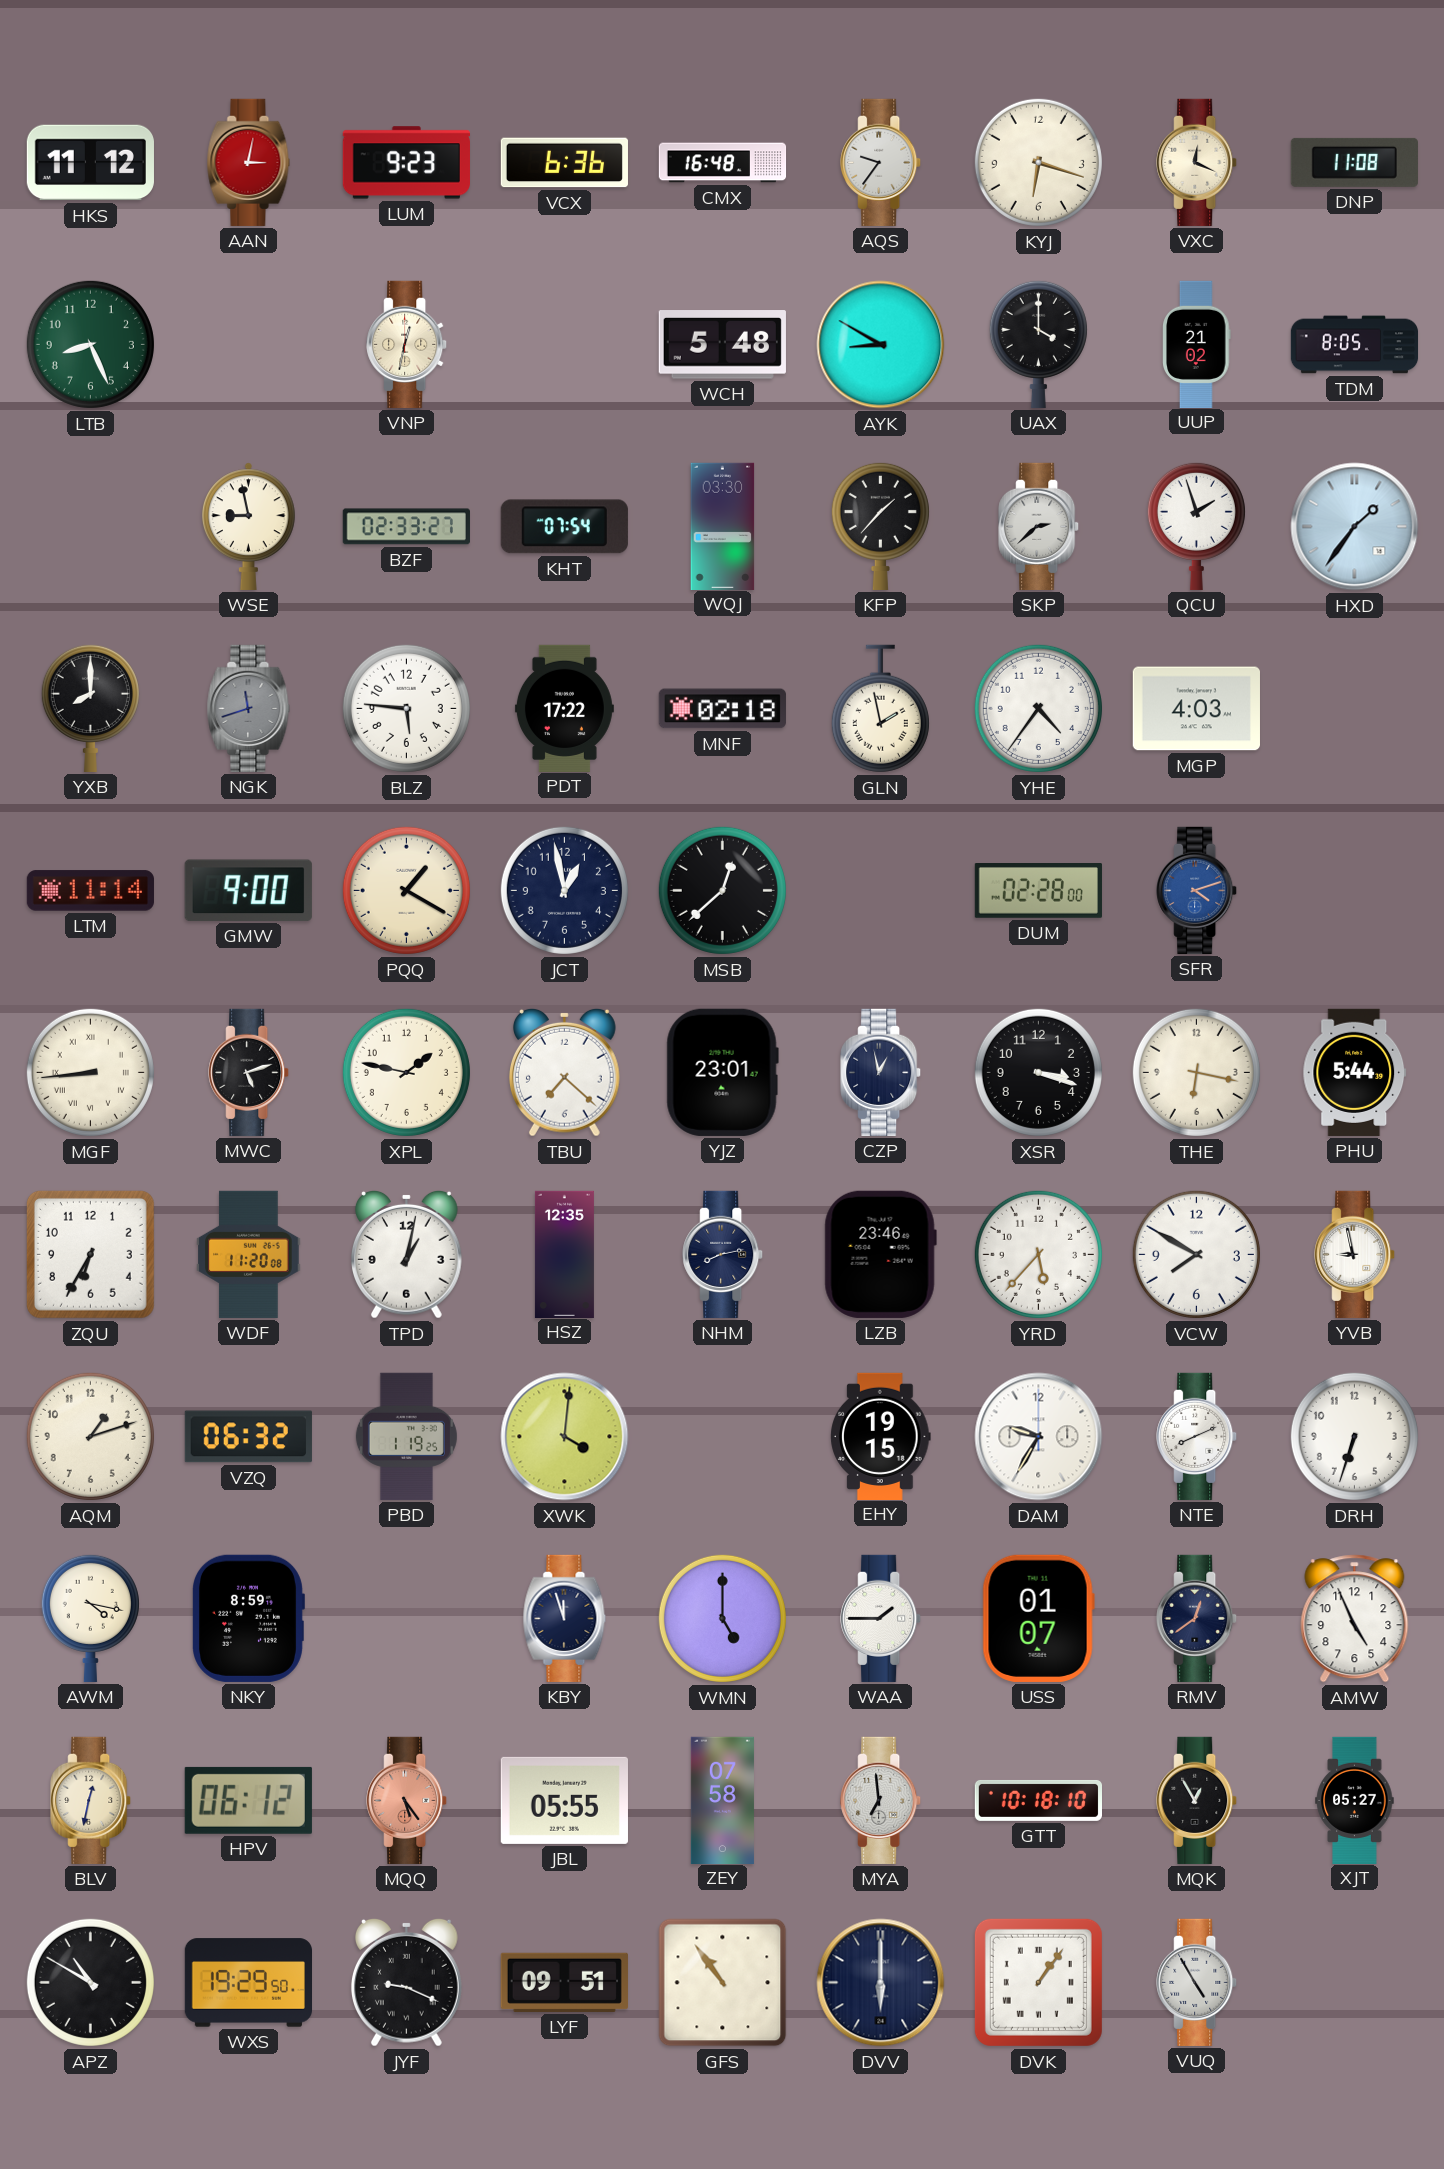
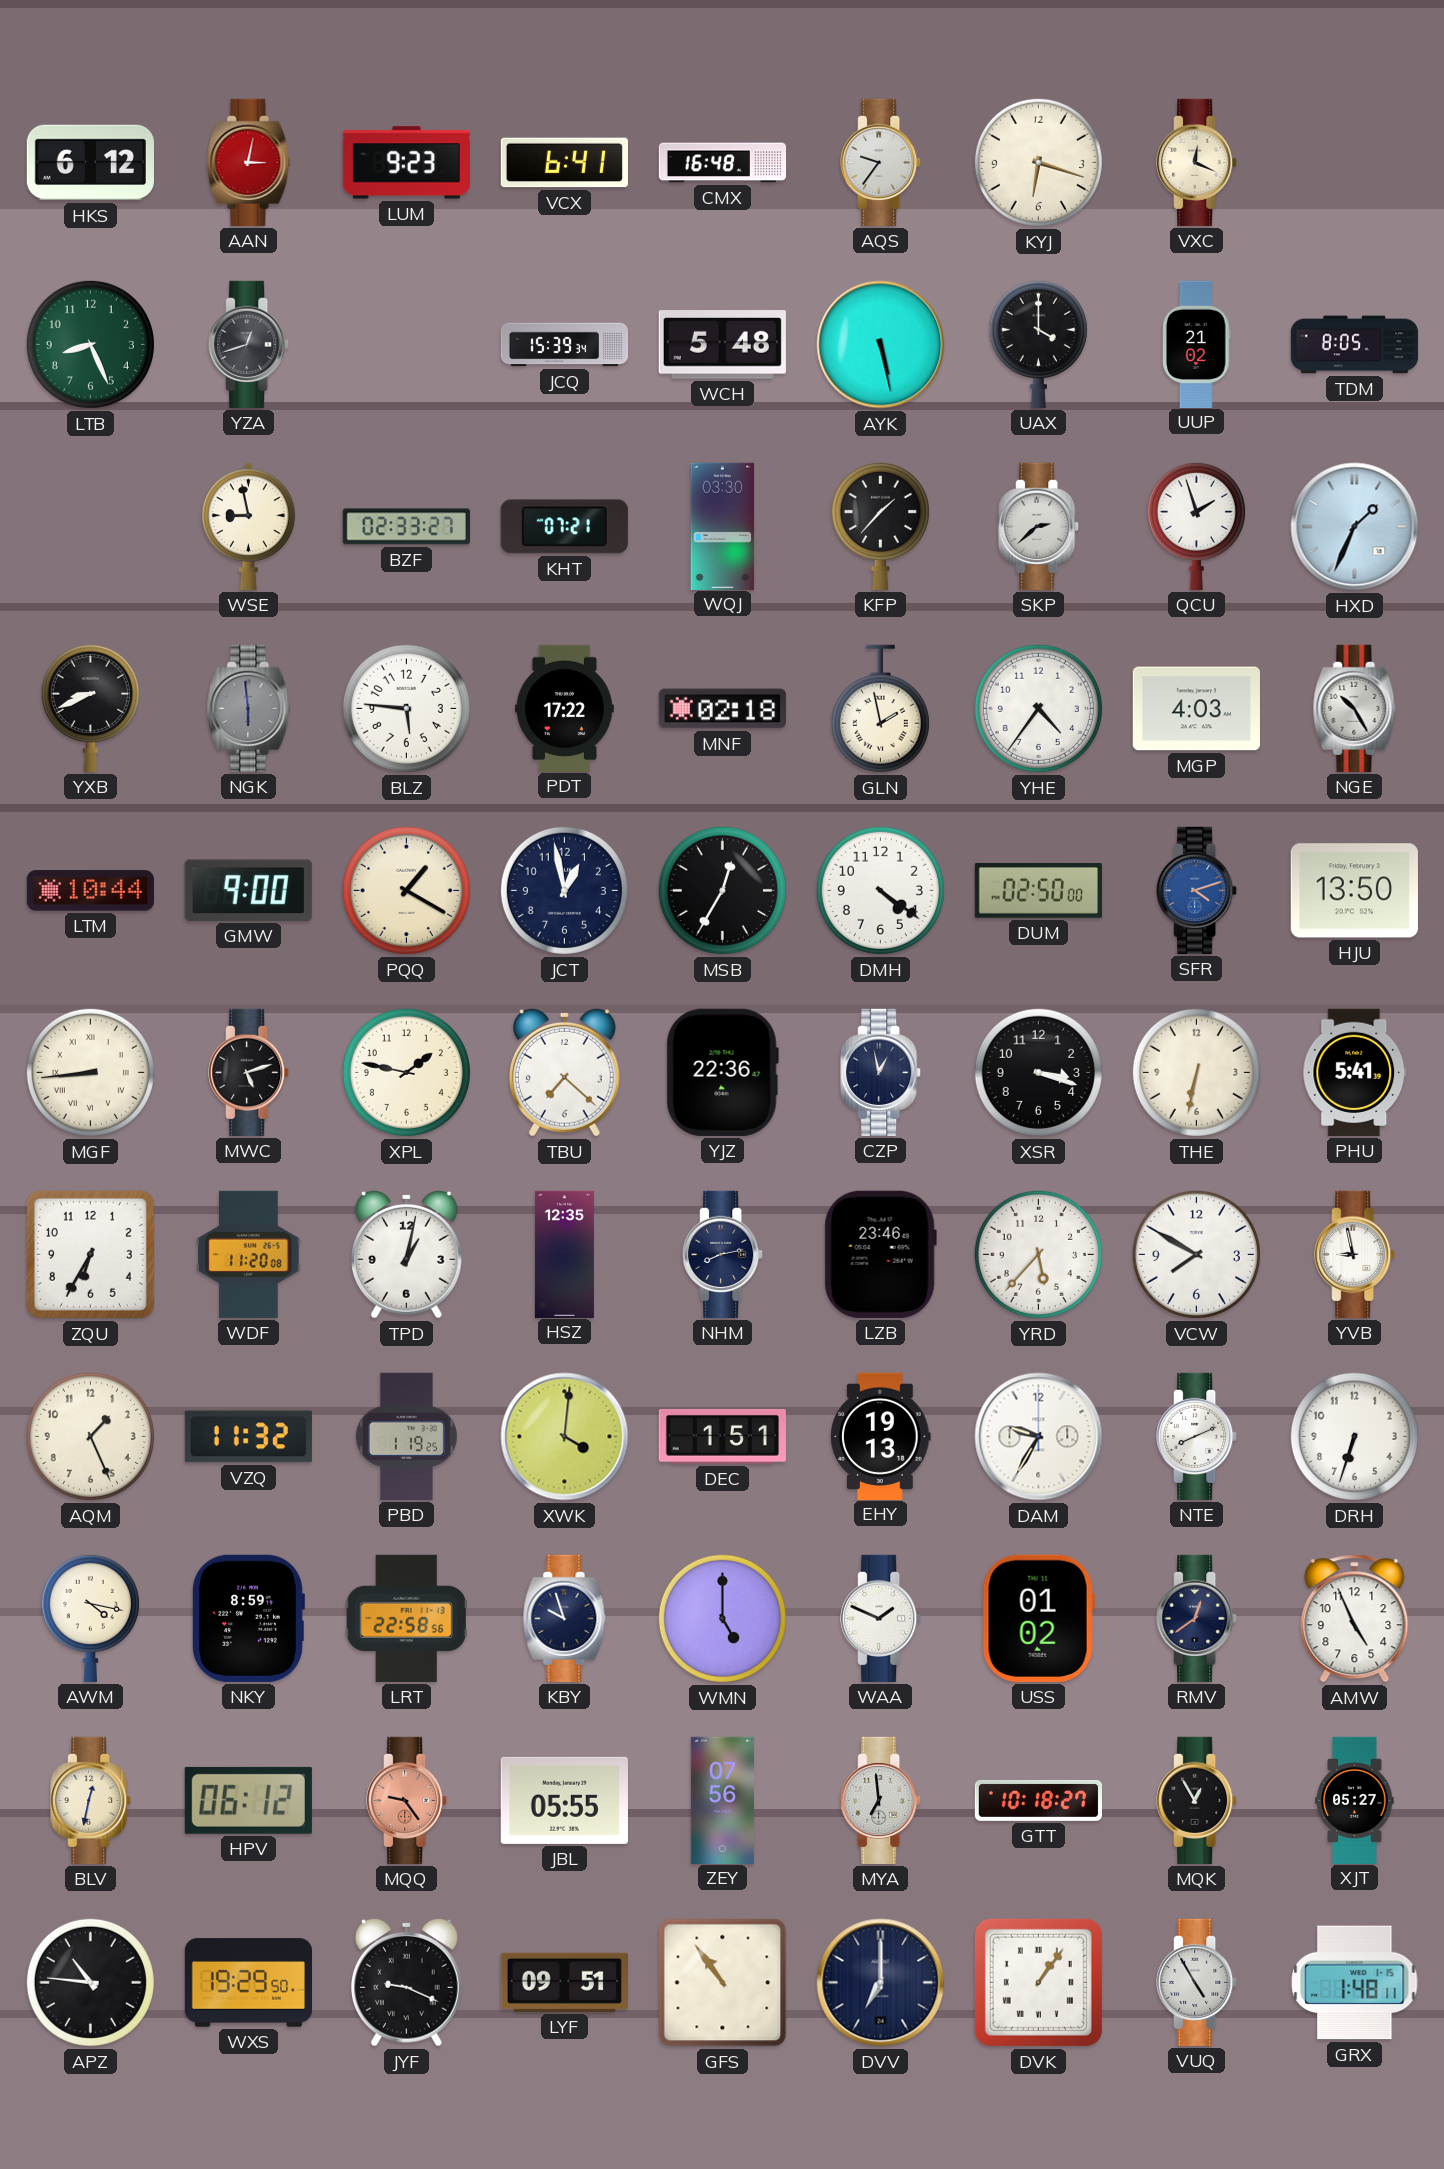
HKS: 11:12 -> 6:12
VCX: 6:36 -> 6:41
DNP: 11:08 -> none
YZA: none -> 12:42
VNP: 12:32 -> none
JCQ: none -> 15:39
AYK: 8:50 -> 5:28
KHT: 07:54 -> 07:21
HXD: 1:36 -> 1:34
YXB: 8:00 -> 8:41
NGK: 11:42 -> 5:59
NGE: none -> 10:25
LTM: 11:14 -> 10:44
MSB: 12:38 -> 12:35
DMH: none -> 4:21
DUM: 02:28 -> 02:50
HJU: none -> 13:50
YJZ: 23:01 -> 22:36
THE: 6:17 -> 6:32
PHU: 5:44 -> 5:41
AQM: 1:12 -> 1:26
VZQ: 06:32 -> 11:32
DEC: none -> 1:51
EHY: 19:15 -> 19:13
LRT: none -> 22:58
KBY: 11:57 -> 9:57
WAA: 1:45 -> 1:49
USS: 01:07 -> 01:02
MQQ: 5:24 -> 9:24
ZEY: 07:58 -> 07:56
GTT: 10:18:10 -> 10:18:27
APZ: 10:50 -> 10:46
DVV: 6:00 -> 7:00
GRX: none -> 1:48
